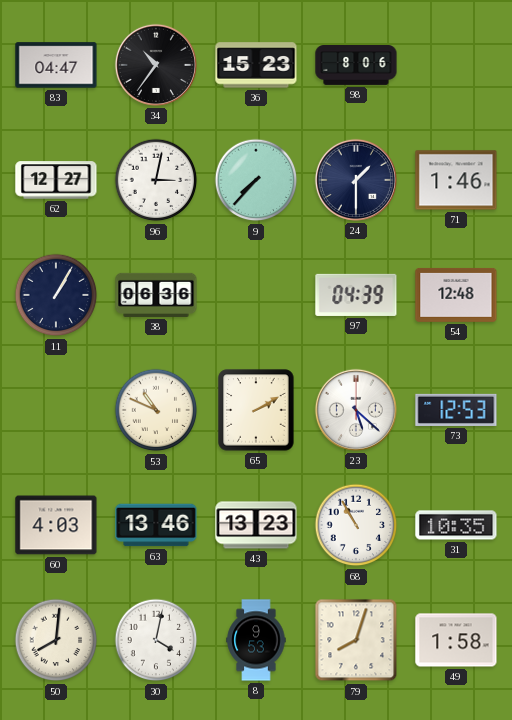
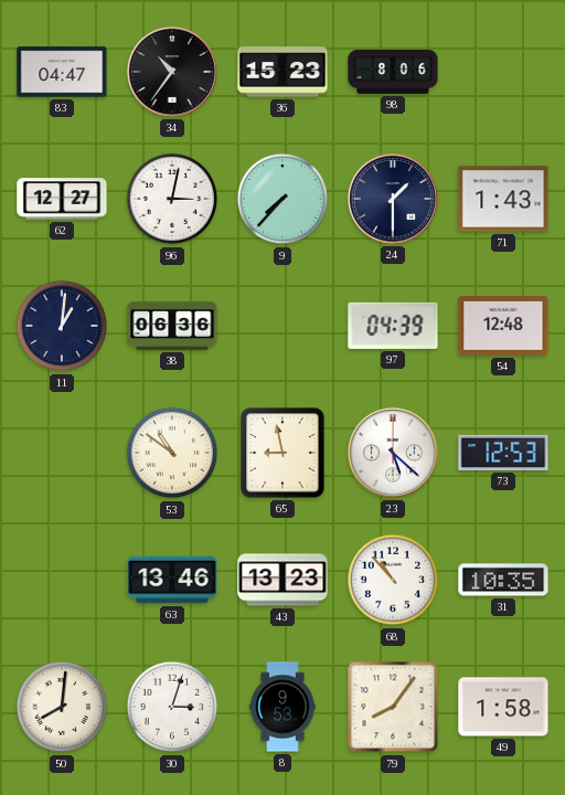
71: 1:46 -> 1:43
11: 1:05 -> 1:01
53: 10:49 -> 10:51
65: 2:10 -> 8:58
60: 4:03 -> none
68: 10:55 -> 10:53
30: 4:02 -> 3:03
79: 8:03 -> 8:06
